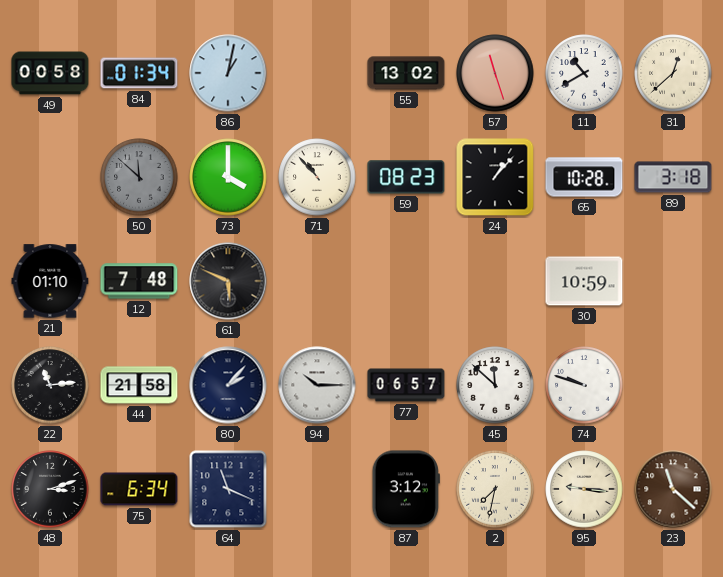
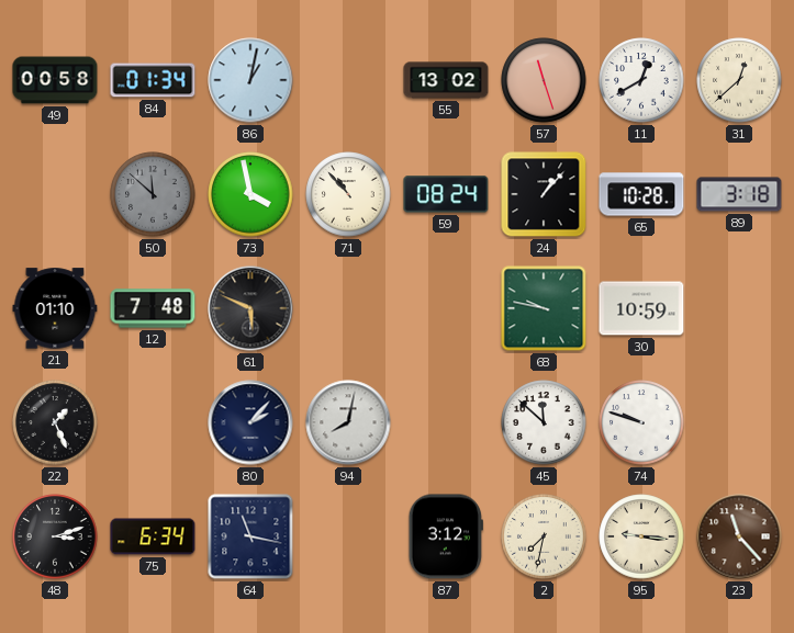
11: 10:40 -> 12:40
73: 4:00 -> 3:58
59: 08:23 -> 08:24
68: none -> 9:47
22: 11:14 -> 1:26
44: 21:58 -> none
94: 10:15 -> 8:02
77: 06:57 -> none
64: 11:19 -> 11:17
23: 11:22 -> 11:23
